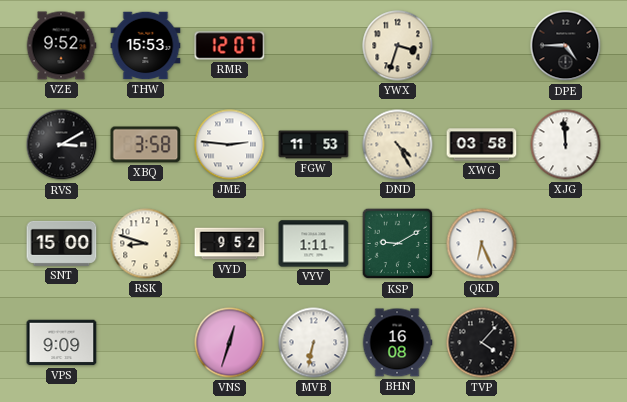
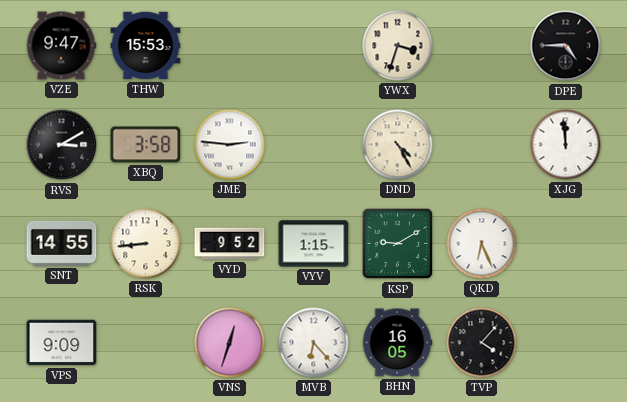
VZE: 9:52 -> 9:47
RMR: 12:07 -> none
FGW: 11:53 -> none
XWG: 03:58 -> none
SNT: 15:00 -> 14:55
RSK: 8:48 -> 8:44
VYV: 1:11 -> 1:15
MVB: 6:32 -> 6:23
BHN: 16:08 -> 16:05
